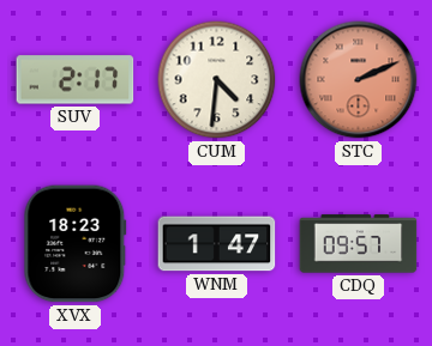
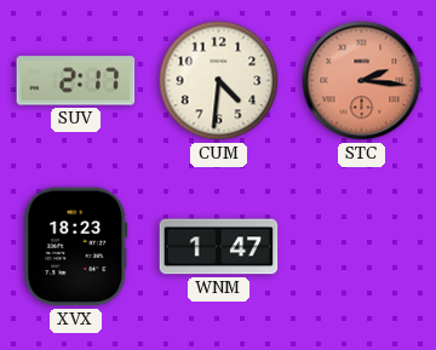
STC: 2:11 -> 2:16
CDQ: 09:57 -> none
